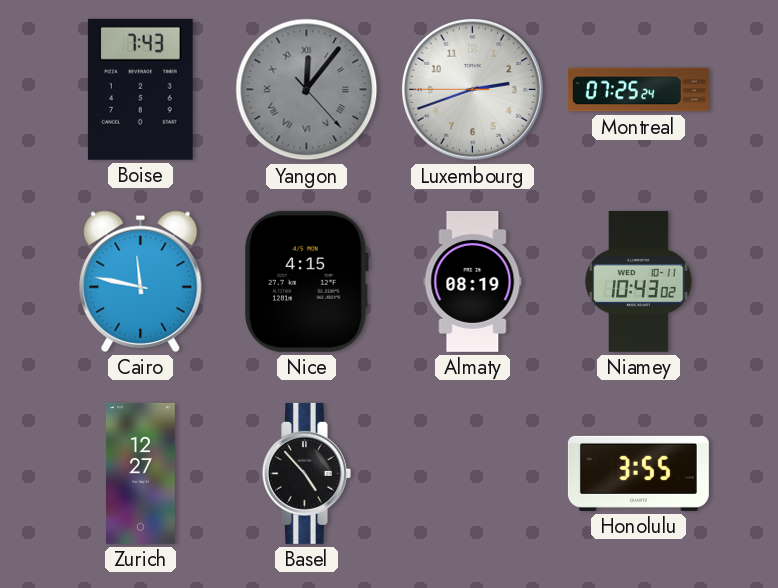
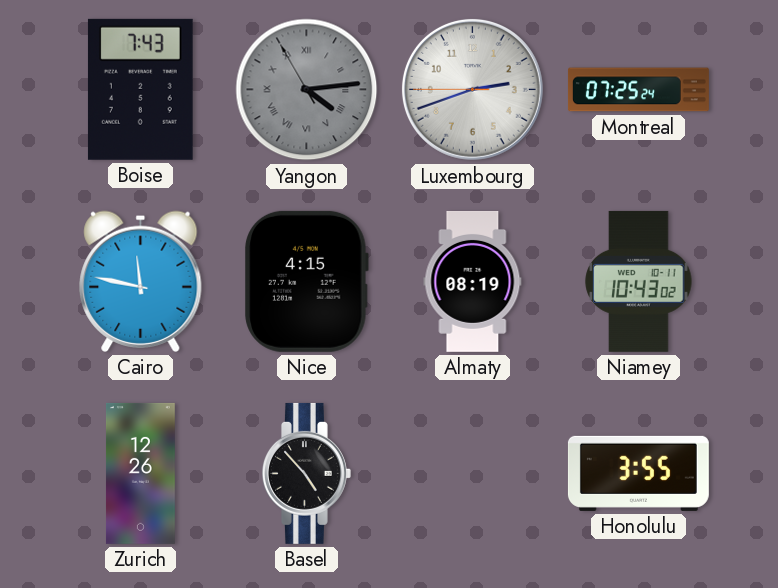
Yangon: 12:06 -> 4:13
Zurich: 12:27 -> 12:26
